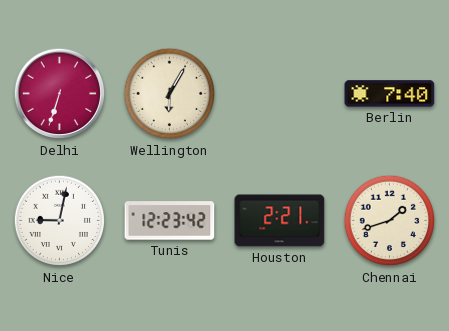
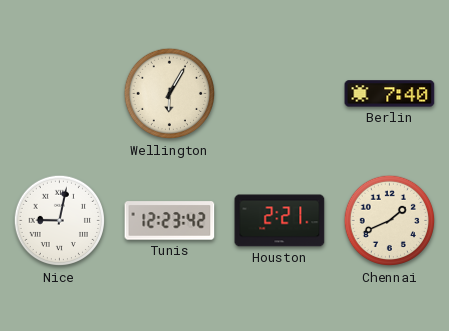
Delhi: 6:33 -> none
Chennai: 1:42 -> 1:41
